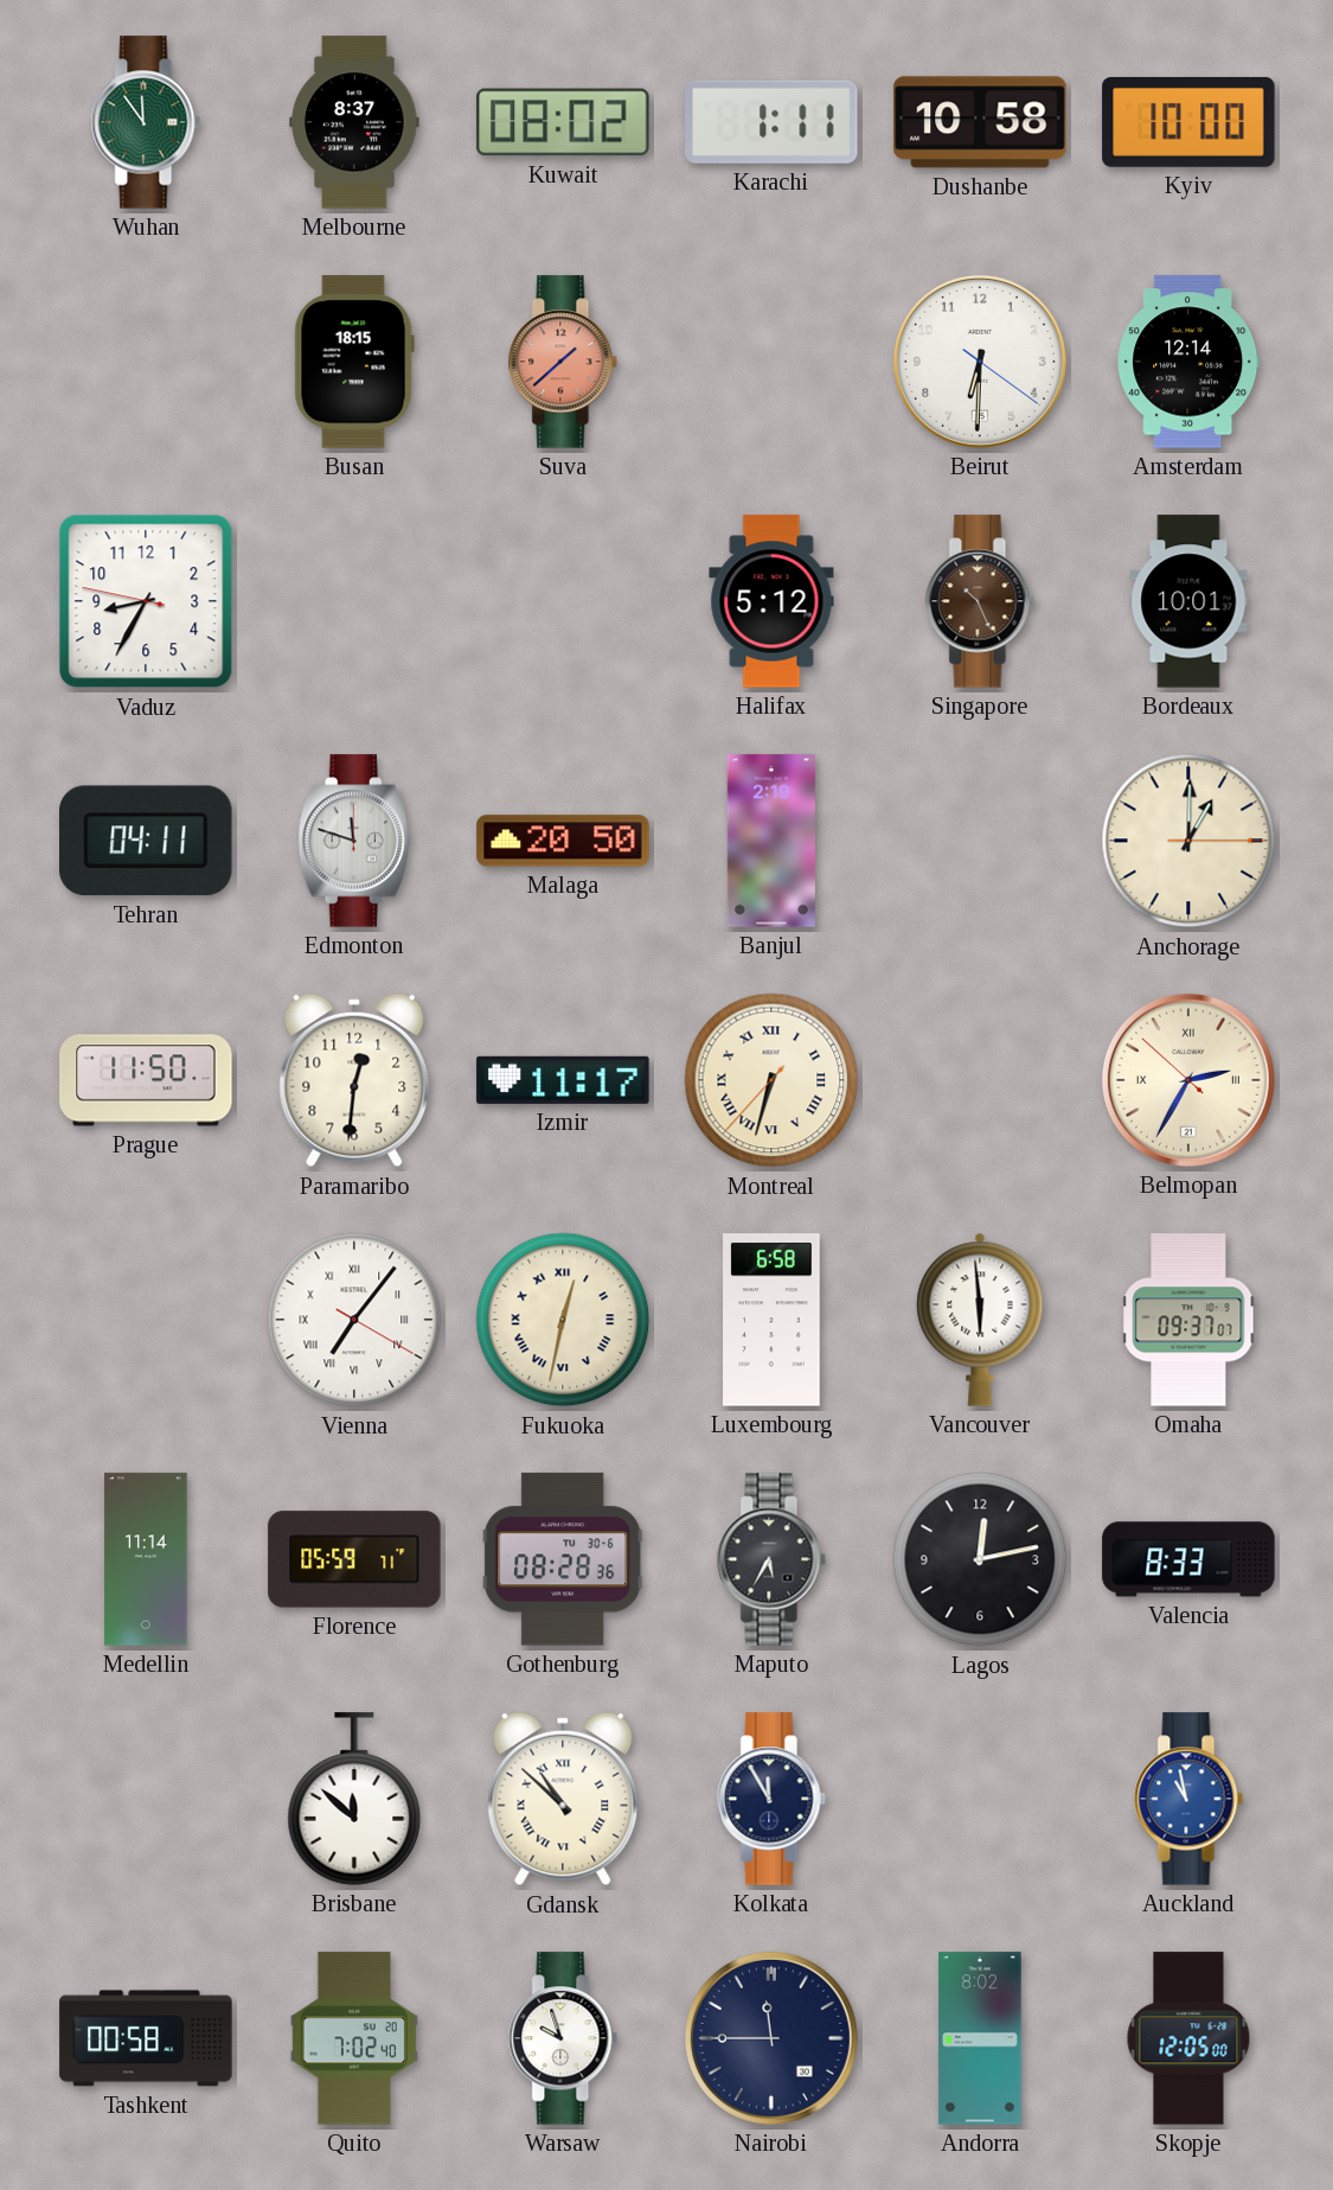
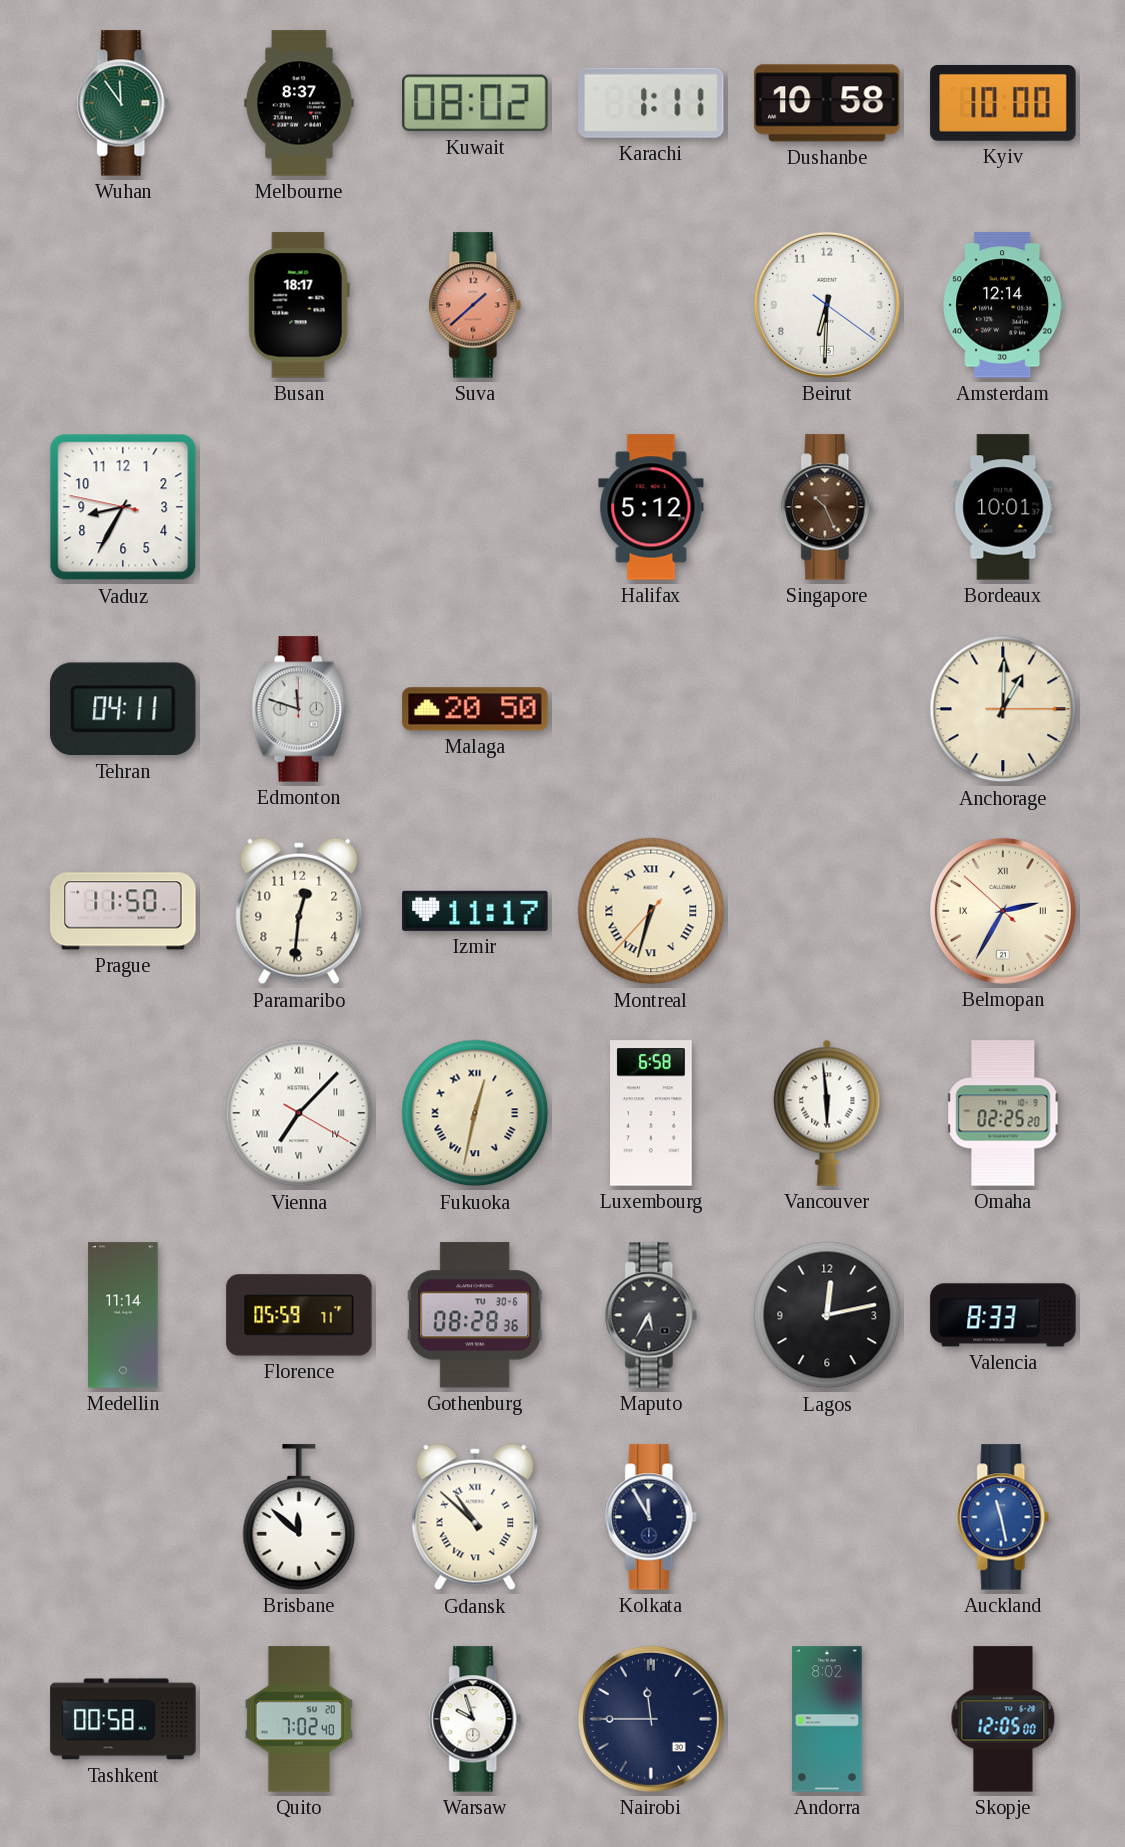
Busan: 18:15 -> 18:17
Banjul: 2:19 -> none
Vienna: 7:06 -> 7:07
Omaha: 09:37 -> 02:25
Auckland: 10:58 -> 11:28
